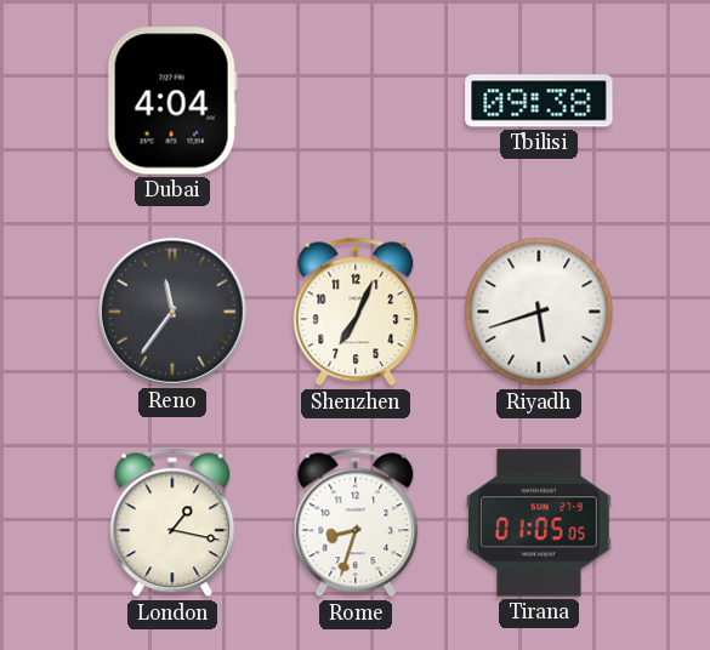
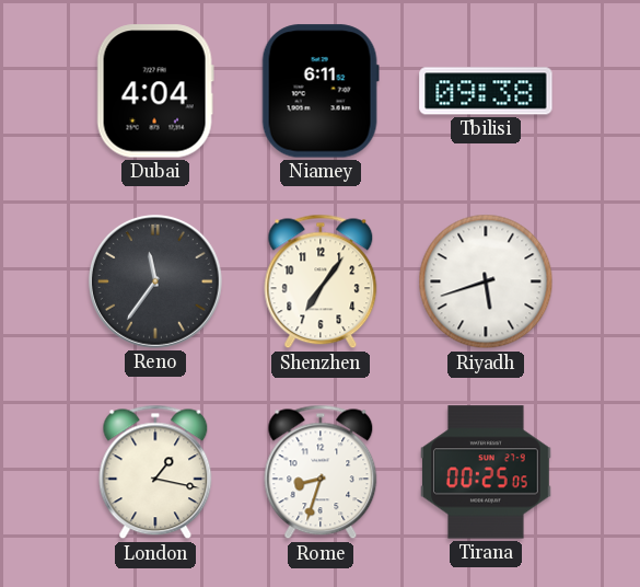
Niamey: none -> 6:11
Shenzhen: 7:04 -> 7:06
Tirana: 01:05 -> 00:25
